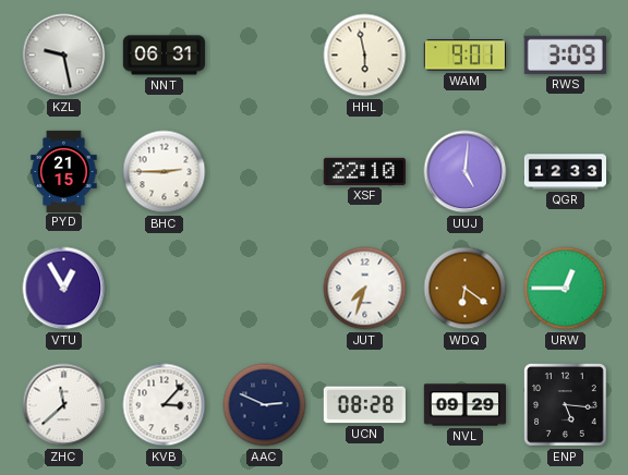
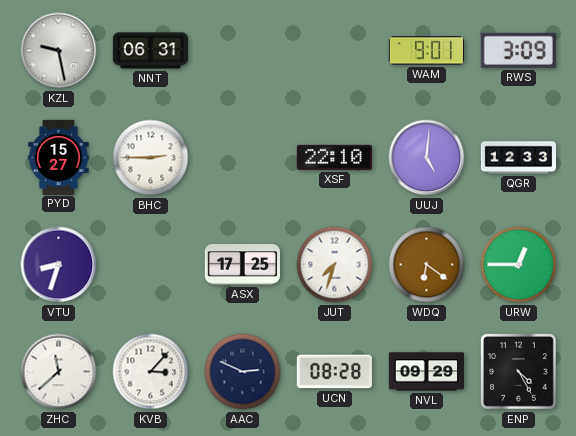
HHL: 5:58 -> none
PYD: 21:15 -> 15:27
VTU: 12:55 -> 8:33
ASX: none -> 17:25
ENP: 5:16 -> 4:25
